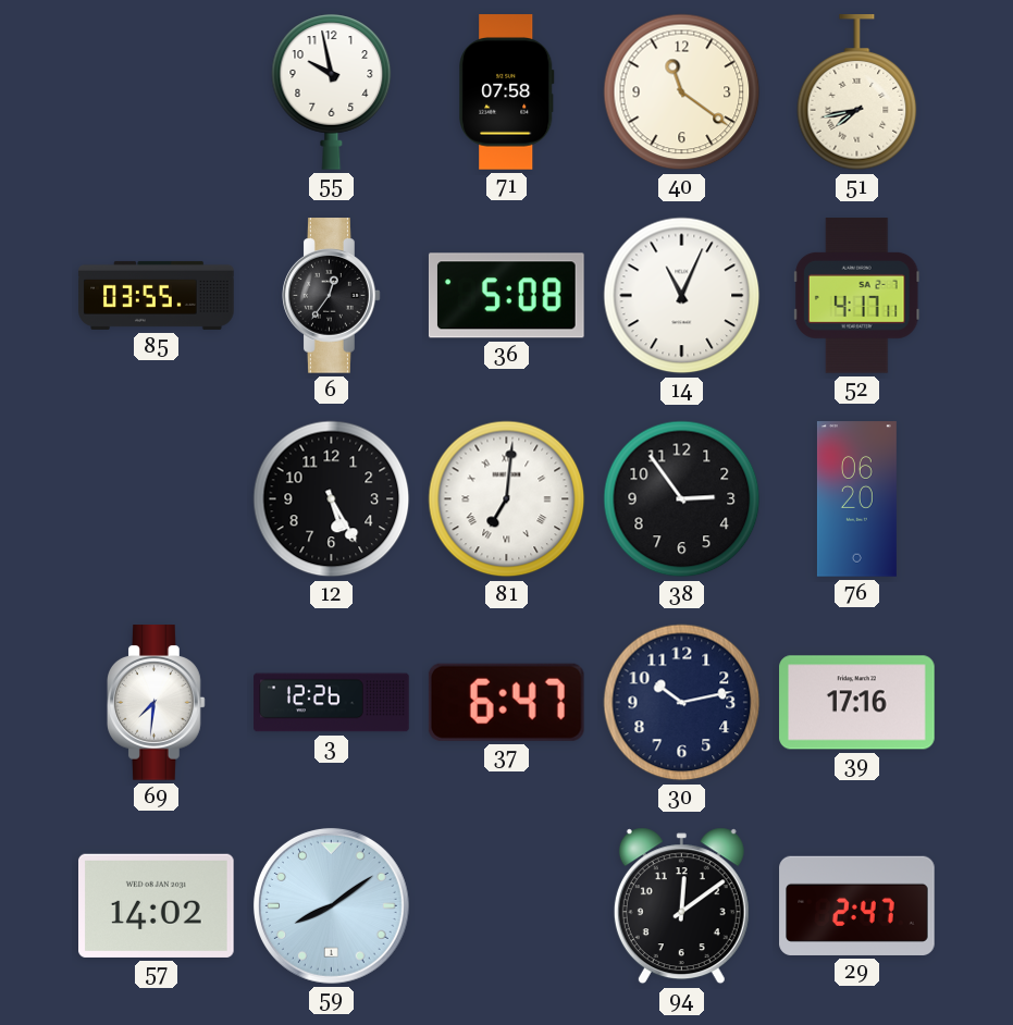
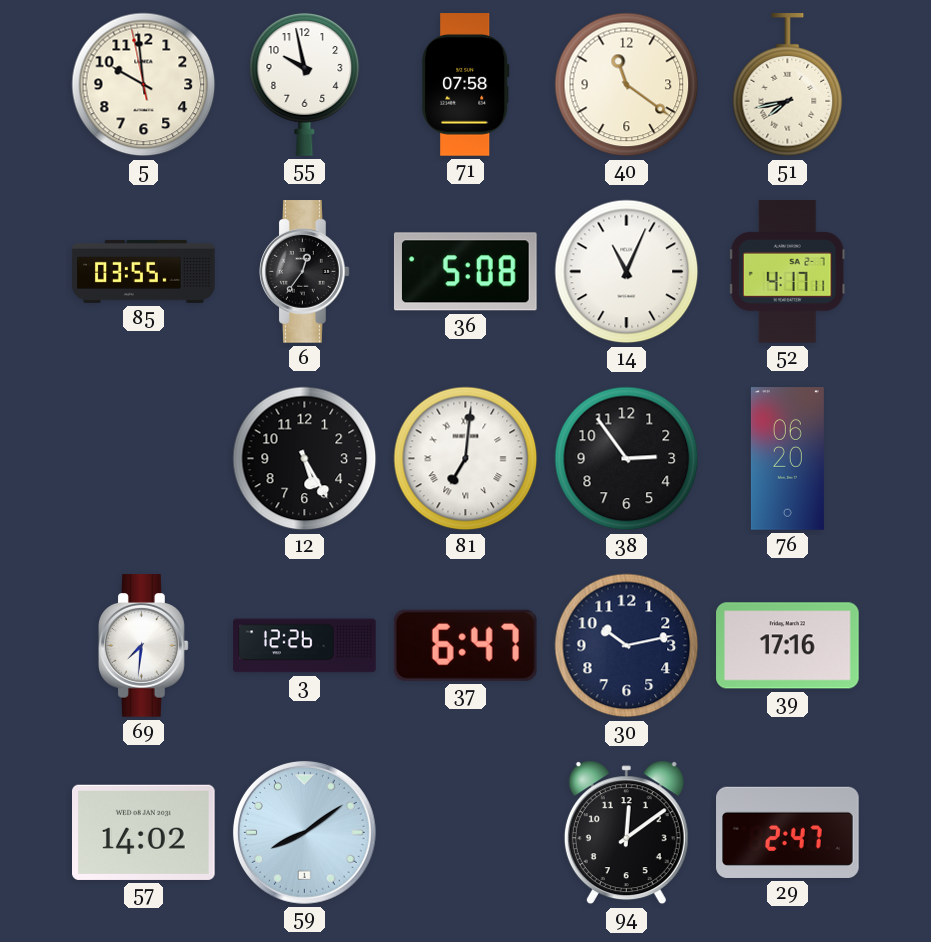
5: none -> 9:58
